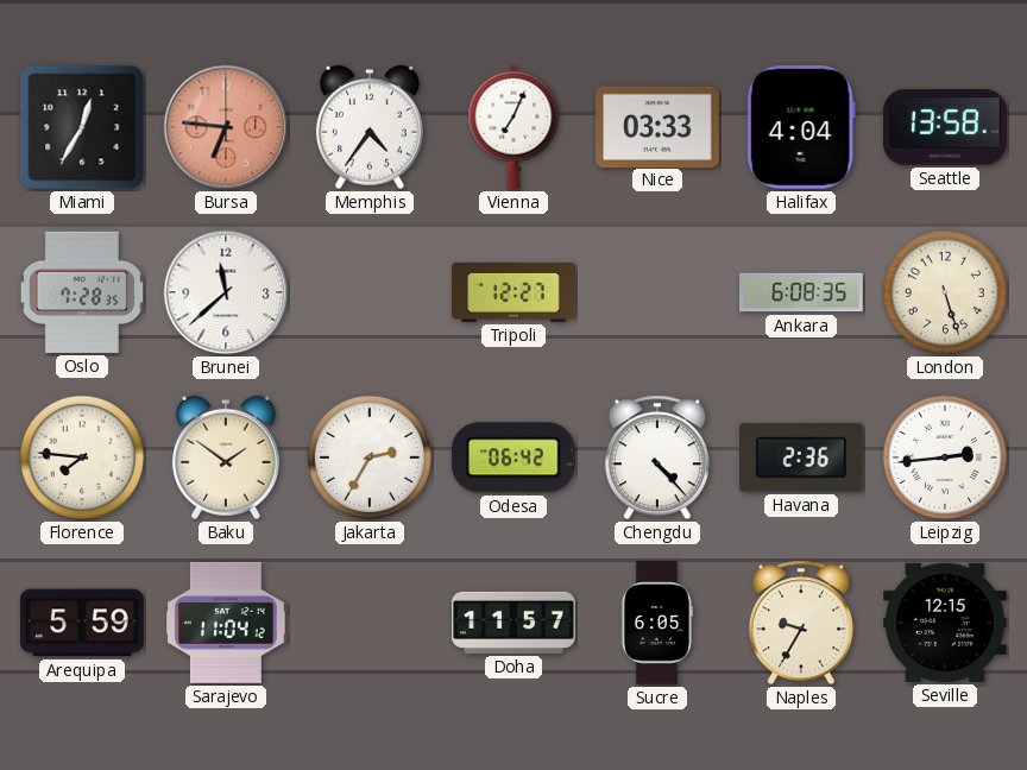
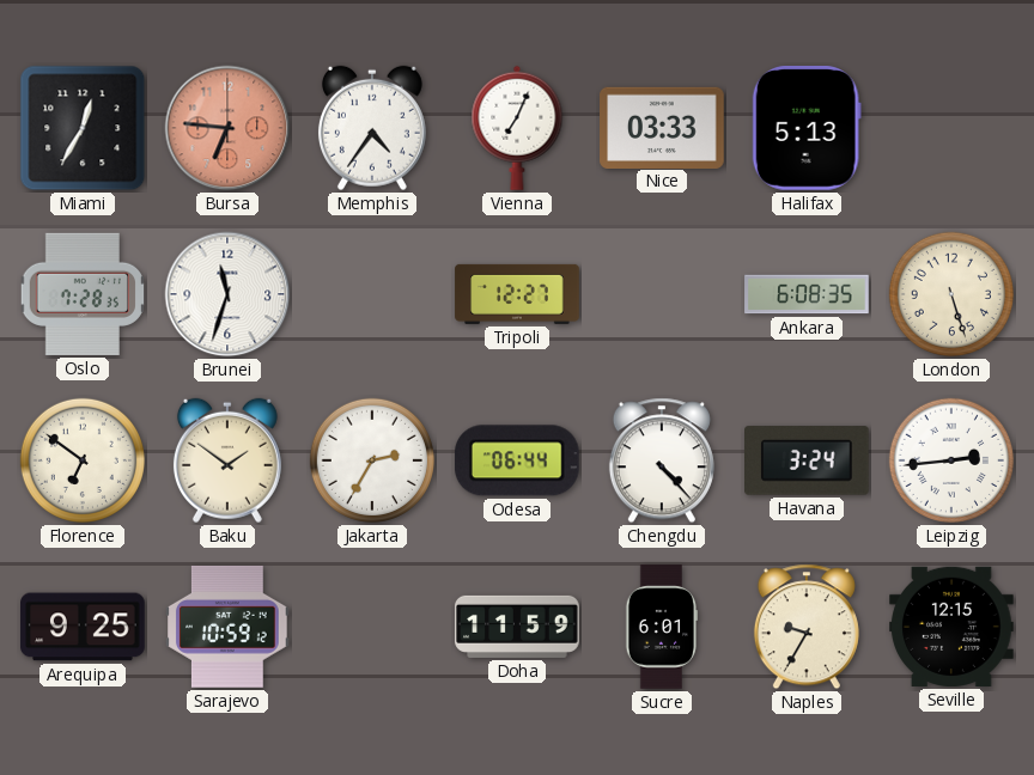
Halifax: 4:04 -> 5:13
Seattle: 13:58 -> none
Brunei: 11:38 -> 11:33
Florence: 7:46 -> 6:51
Odesa: 06:42 -> 06:44
Havana: 2:36 -> 3:24
Arequipa: 5:59 -> 9:25
Sarajevo: 11:04 -> 10:59
Doha: 11:57 -> 11:59
Sucre: 6:05 -> 6:01
